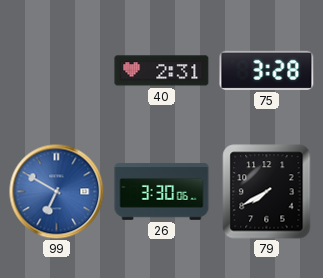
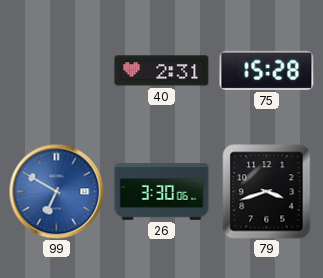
75: 3:28 -> 15:28
79: 7:40 -> 3:42
